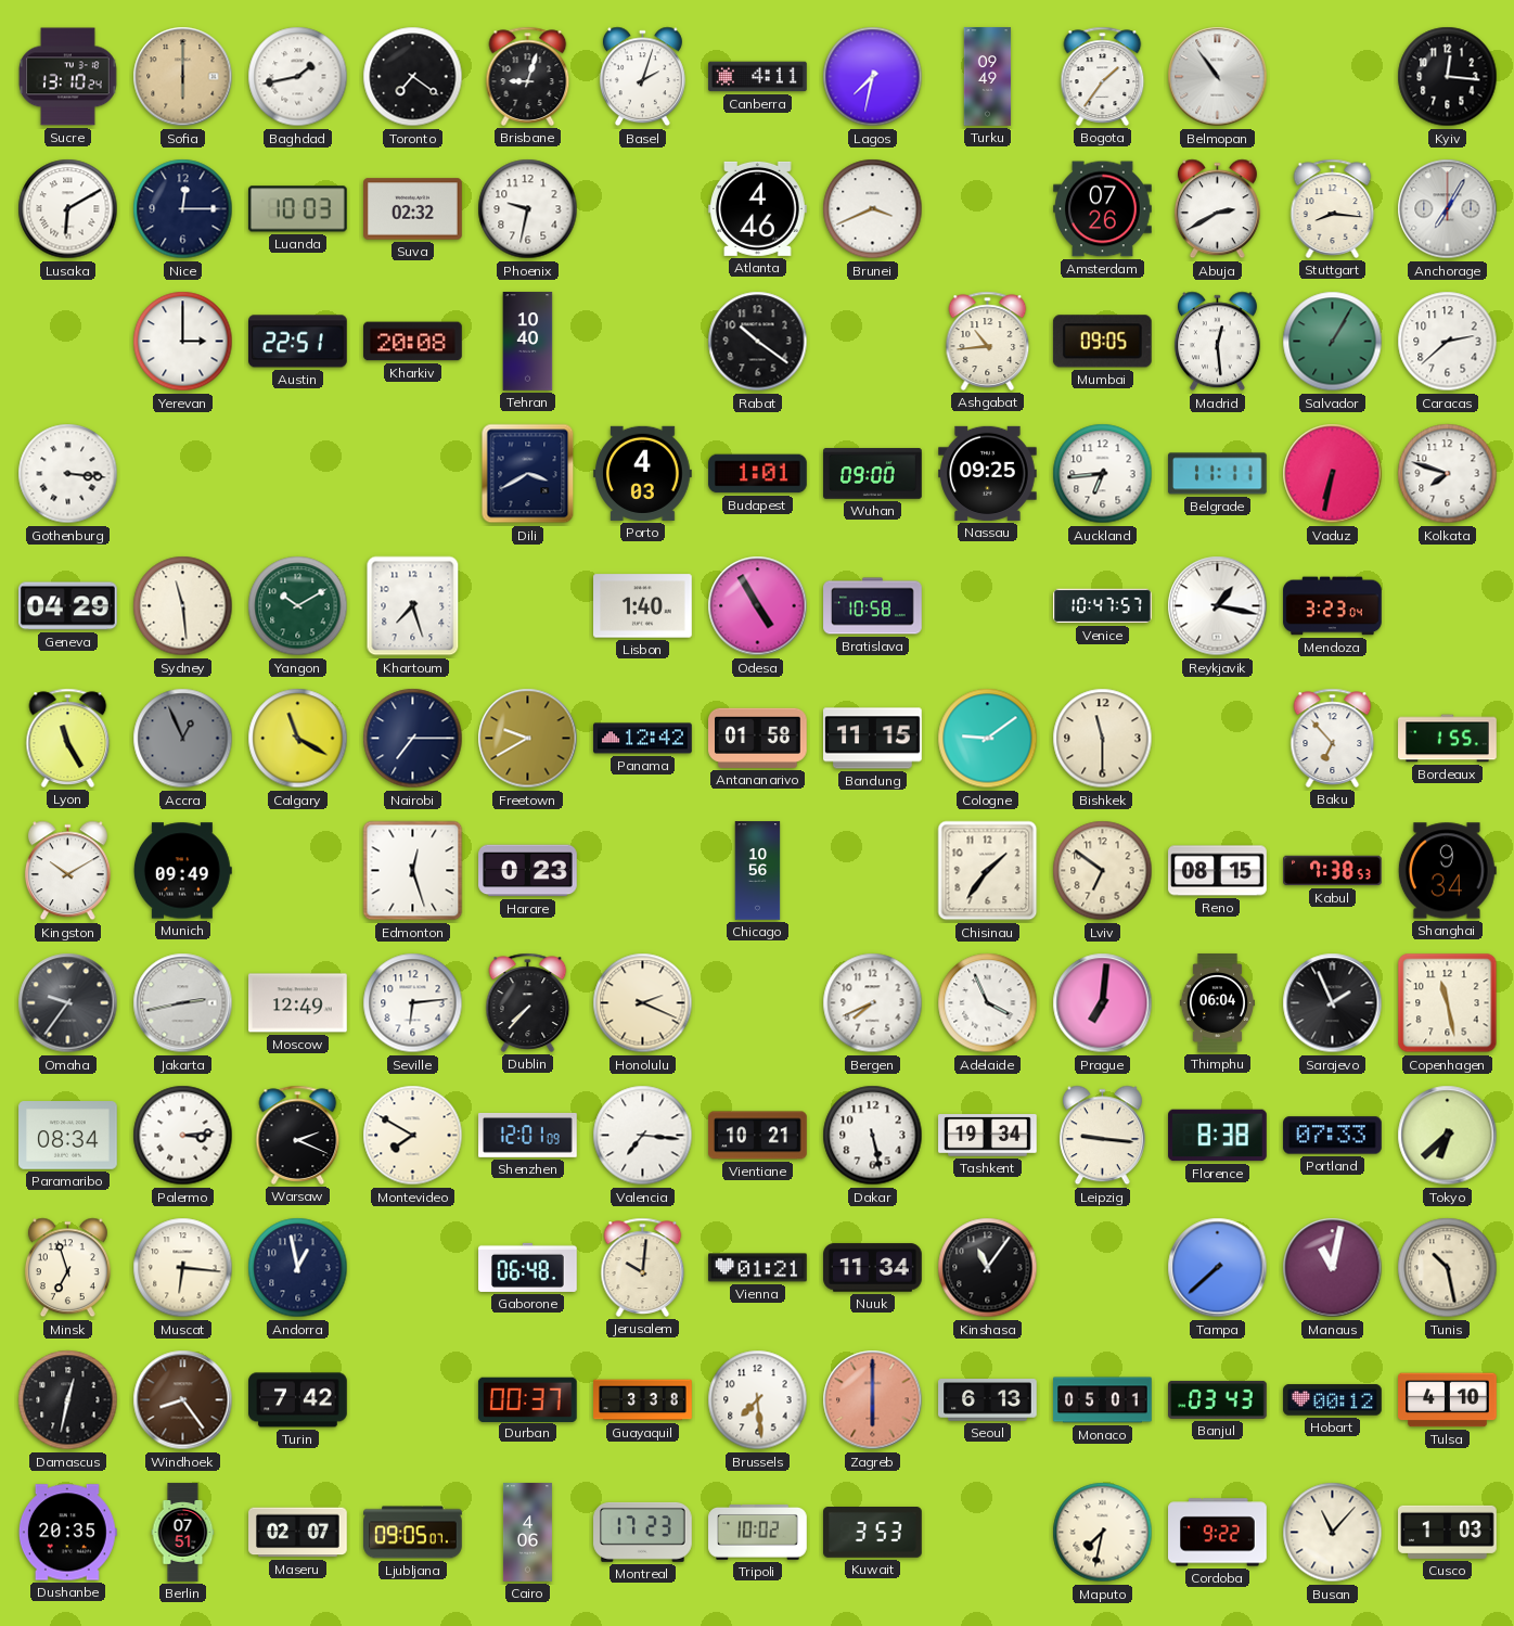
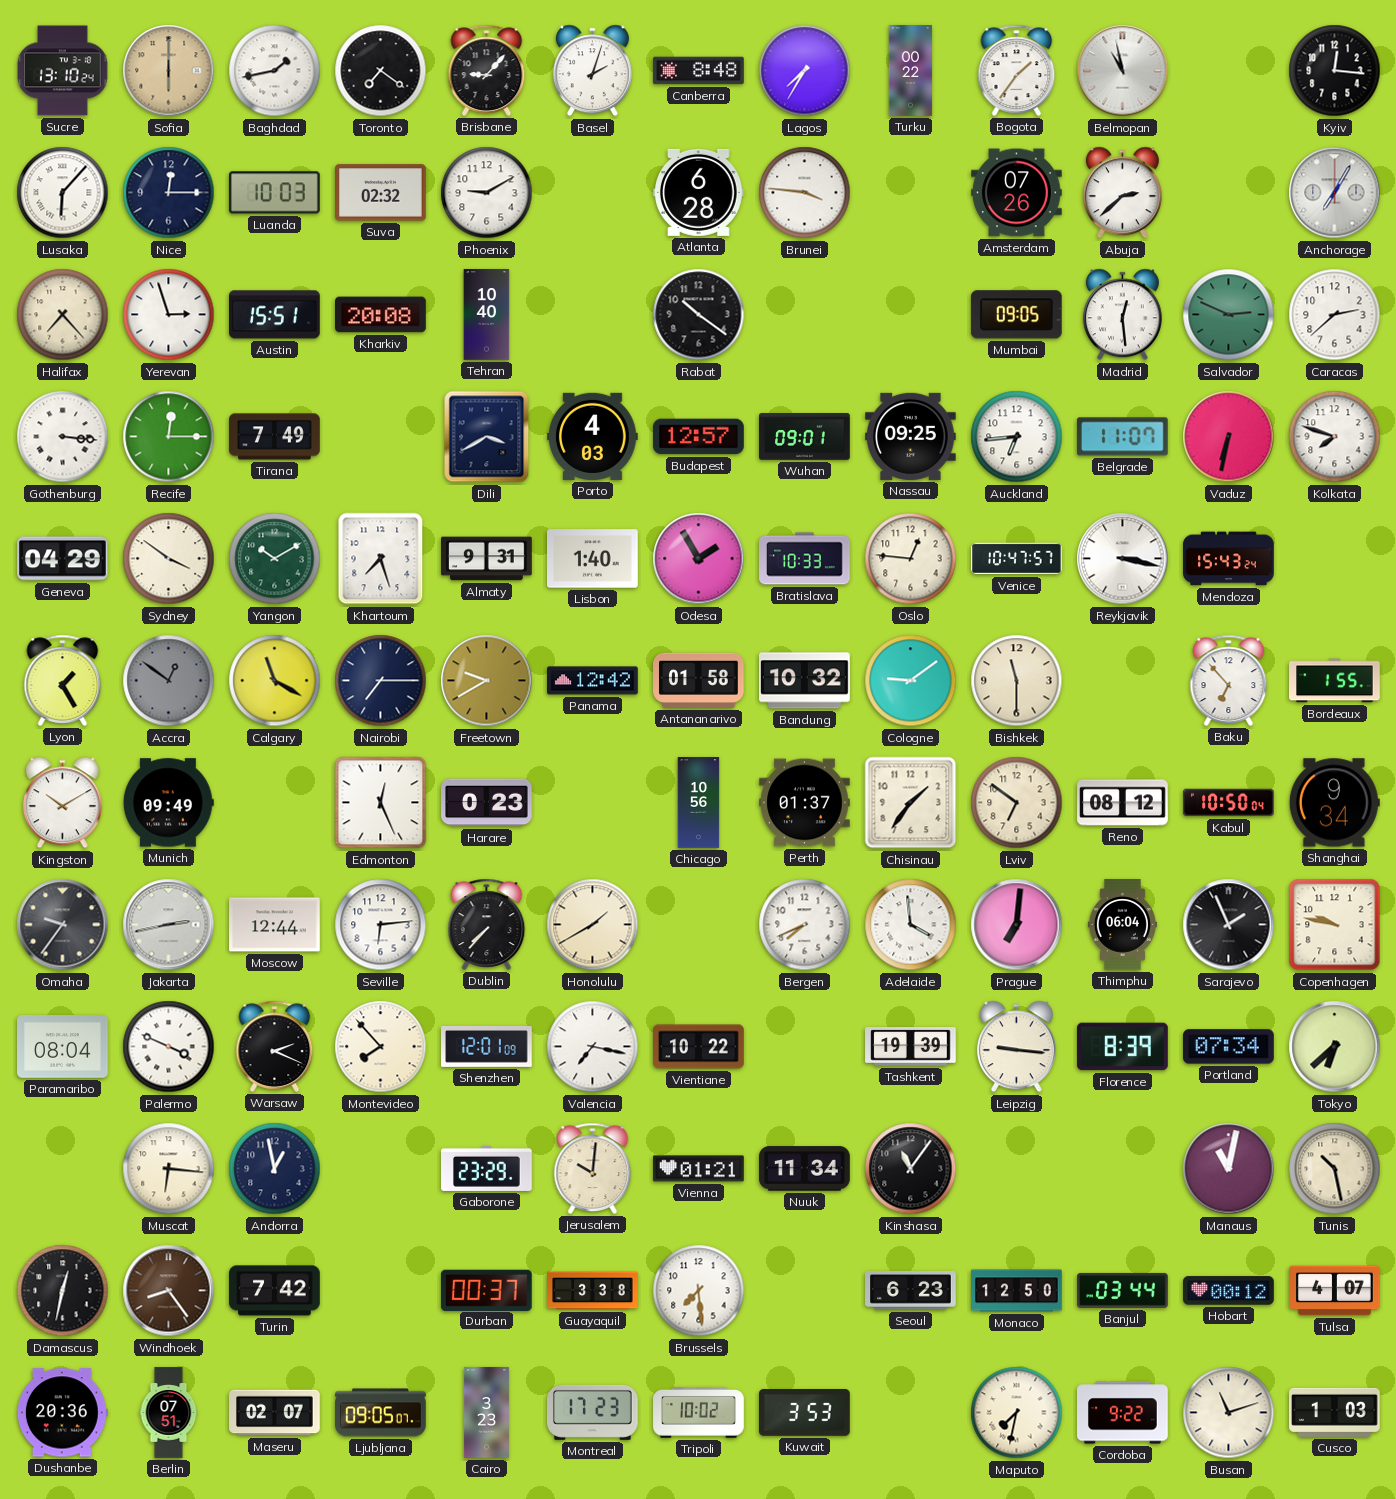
Brisbane: 9:03 -> 9:07
Canberra: 4:11 -> 8:48
Lagos: 7:32 -> 7:35
Turku: 09:49 -> 00:22
Belmopan: 10:54 -> 10:58
Lusaka: 6:10 -> 6:07
Phoenix: 9:32 -> 9:10
Atlanta: 4:46 -> 6:28
Brunei: 3:41 -> 3:46
Abuja: 2:40 -> 2:38
Stuttgart: 8:16 -> none
Halifax: none -> 7:23
Yerevan: 3:00 -> 2:57
Austin: 22:51 -> 15:51
Ashgabat: 10:44 -> none
Salvador: 1:05 -> 2:49
Recife: none -> 12:15
Tirana: none -> 7:49
Budapest: 1:01 -> 12:57
Wuhan: 09:00 -> 09:01
Belgrade: 11:11 -> 11:07
Sydney: 11:29 -> 3:51
Almaty: none -> 9:31
Odesa: 4:55 -> 1:55
Bratislava: 10:58 -> 10:33
Oslo: none -> 12:46
Reykjavik: 1:17 -> 3:17
Mendoza: 3:23 -> 15:43
Lyon: 11:25 -> 1:25
Accra: 12:56 -> 12:51
Bandung: 11:15 -> 10:32
Edmonton: 12:27 -> 12:26
Perth: none -> 01:37
Reno: 08:15 -> 08:12
Kabul: 7:38 -> 10:50
Moscow: 12:49 -> 12:44
Honolulu: 2:19 -> 1:40
Adelaide: 3:56 -> 3:59
Copenhagen: 11:28 -> 9:47
Paramaribo: 08:34 -> 08:04
Palermo: 3:14 -> 3:49
Montevideo: 7:50 -> 7:53
Valencia: 7:16 -> 7:17
Vientiane: 10:21 -> 10:22
Dakar: 5:28 -> none
Tashkent: 19:34 -> 19:39
Florence: 8:38 -> 8:39
Portland: 07:33 -> 07:34
Minsk: 6:57 -> none
Gaborone: 06:48 -> 23:29
Tampa: 7:38 -> none
Zagreb: 6:00 -> none
Seoul: 6:13 -> 6:23
Monaco: 05:01 -> 12:50
Banjul: 03:43 -> 03:44
Tulsa: 4:10 -> 4:07
Dushanbe: 20:35 -> 20:36
Cairo: 4:06 -> 3:23
Busan: 11:07 -> 11:12
